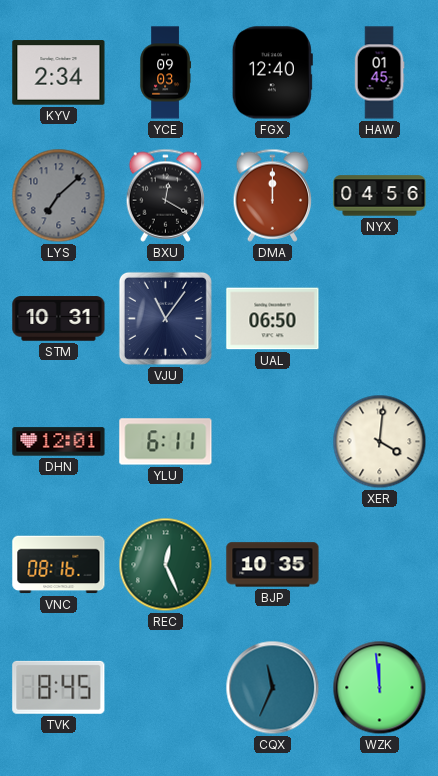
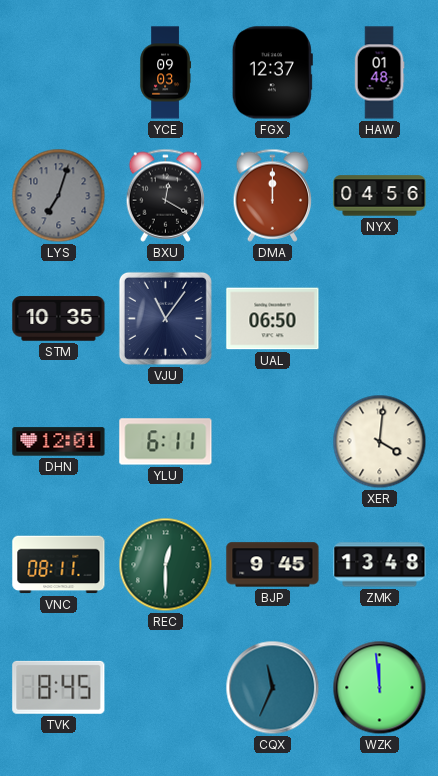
KYV: 2:34 -> none
FGX: 12:40 -> 12:37
HAW: 01:45 -> 01:48
LYS: 7:08 -> 7:03
STM: 10:31 -> 10:35
VNC: 08:16 -> 08:11
REC: 12:26 -> 12:30
BJP: 10:35 -> 9:45
ZMK: none -> 13:48
